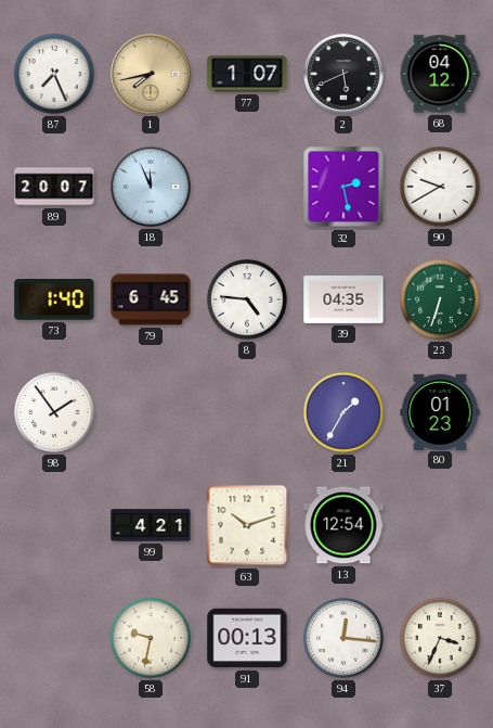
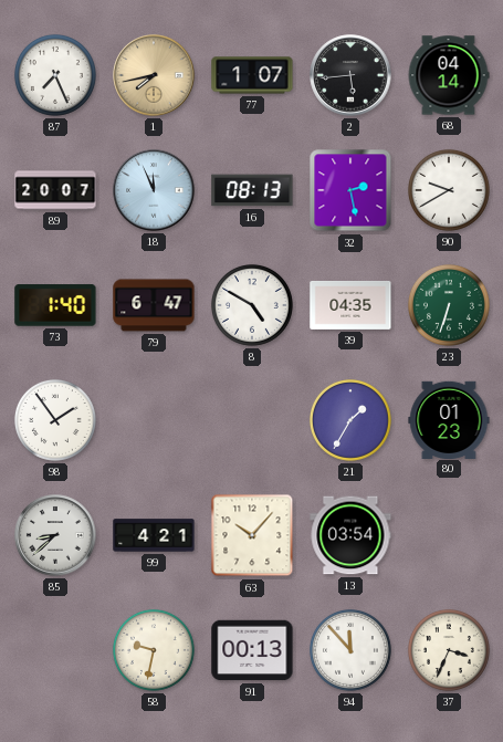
2: 5:41 -> 5:44
68: 04:12 -> 04:14
16: none -> 08:13
79: 6:45 -> 6:47
8: 4:46 -> 4:50
85: none -> 8:38
63: 10:12 -> 10:07
13: 12:54 -> 03:54
94: 12:16 -> 11:53
